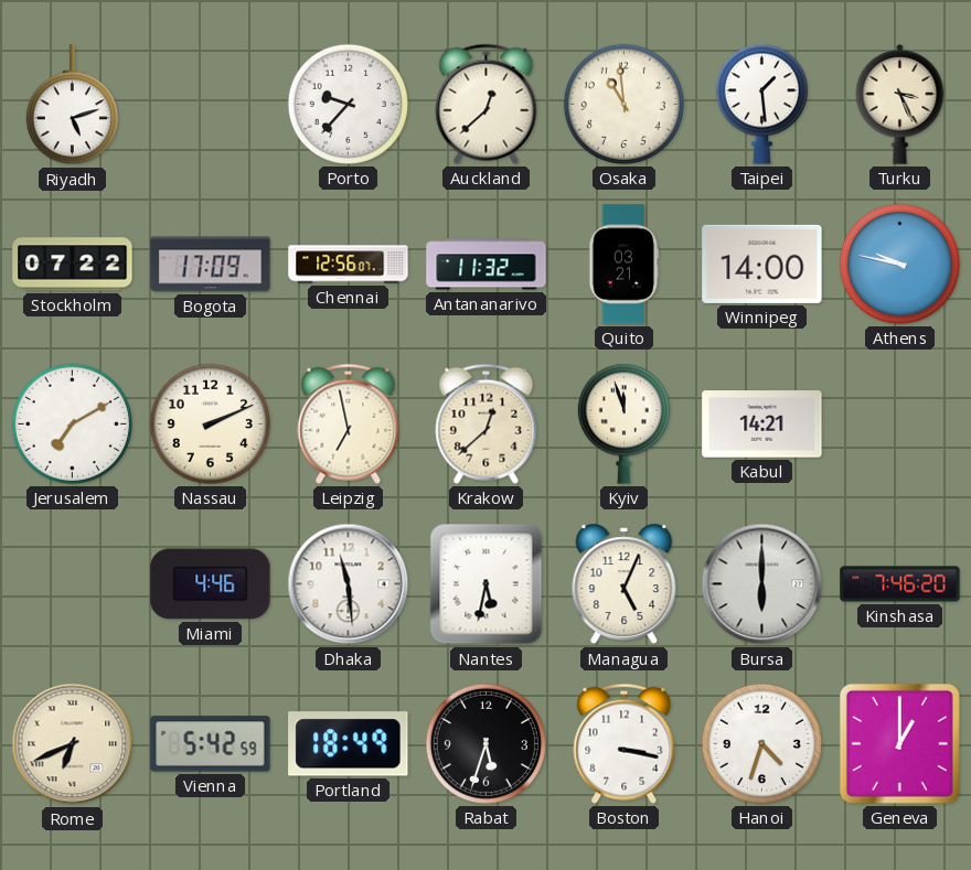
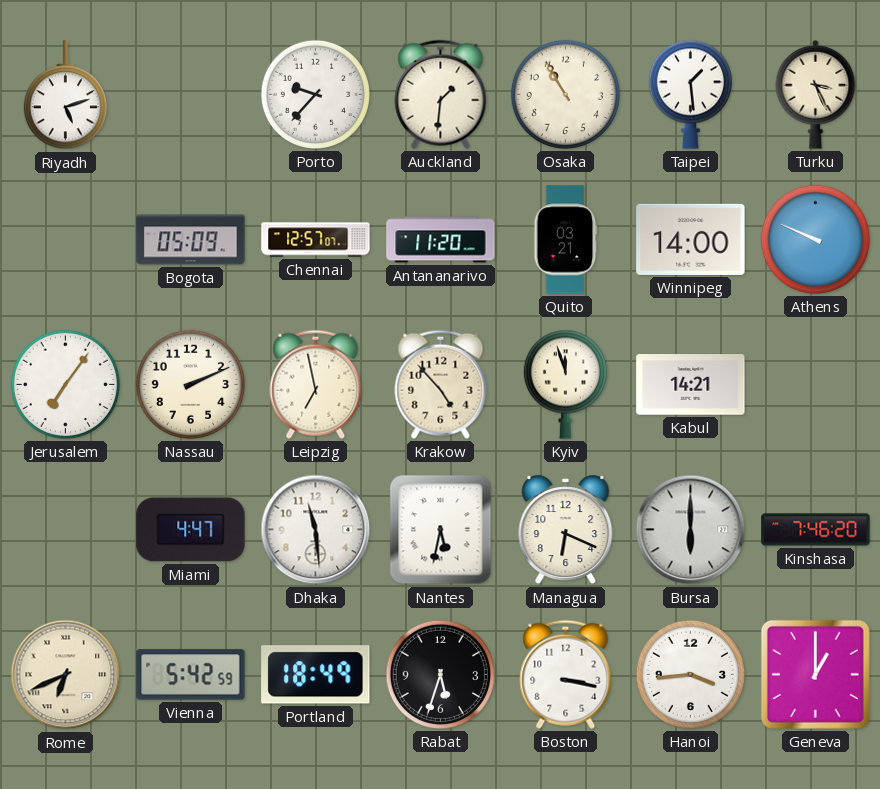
Auckland: 12:38 -> 1:31
Osaka: 10:59 -> 10:55
Stockholm: 07:22 -> none
Bogota: 17:09 -> 05:09
Chennai: 12:56 -> 12:57
Antananarivo: 11:32 -> 11:20
Athens: 9:47 -> 9:49
Jerusalem: 7:10 -> 7:06
Krakow: 12:38 -> 4:53
Miami: 4:46 -> 4:47
Managua: 5:04 -> 6:19
Hanoi: 4:33 -> 3:44
